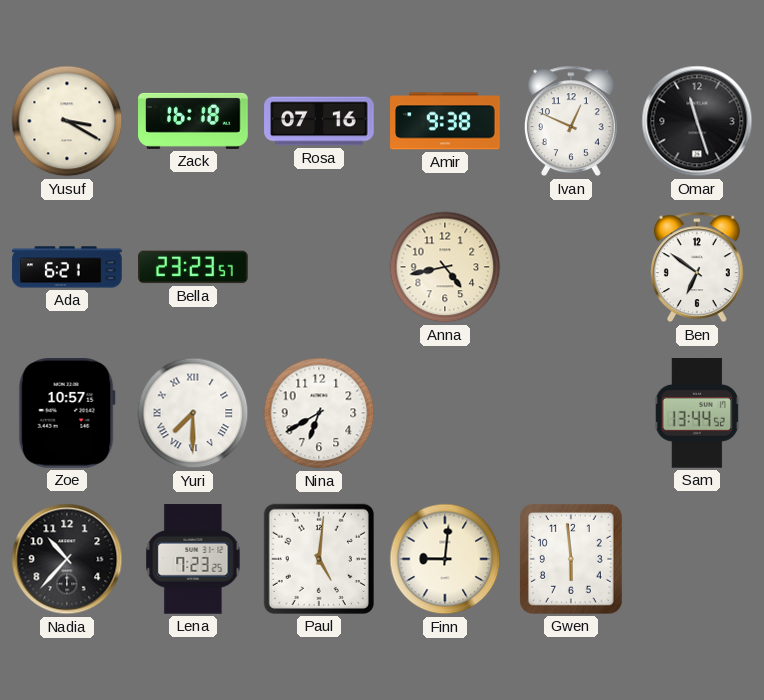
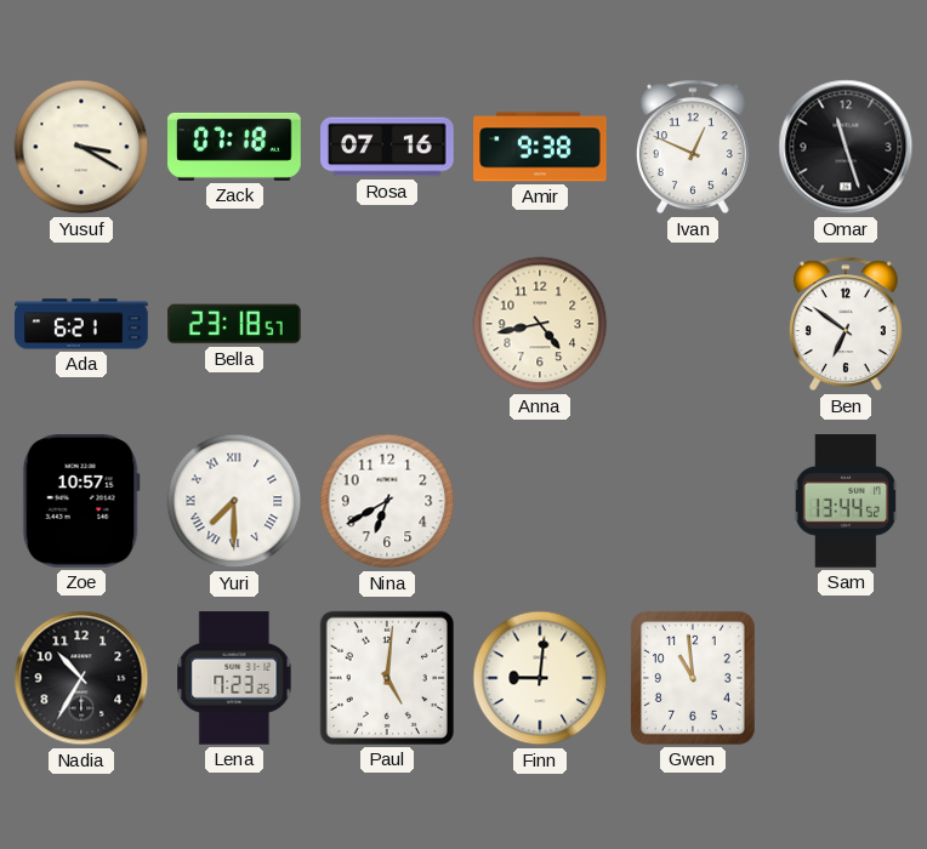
Zack: 16:18 -> 07:18
Bella: 23:23 -> 23:18
Nadia: 10:37 -> 10:35
Gwen: 5:59 -> 10:59
